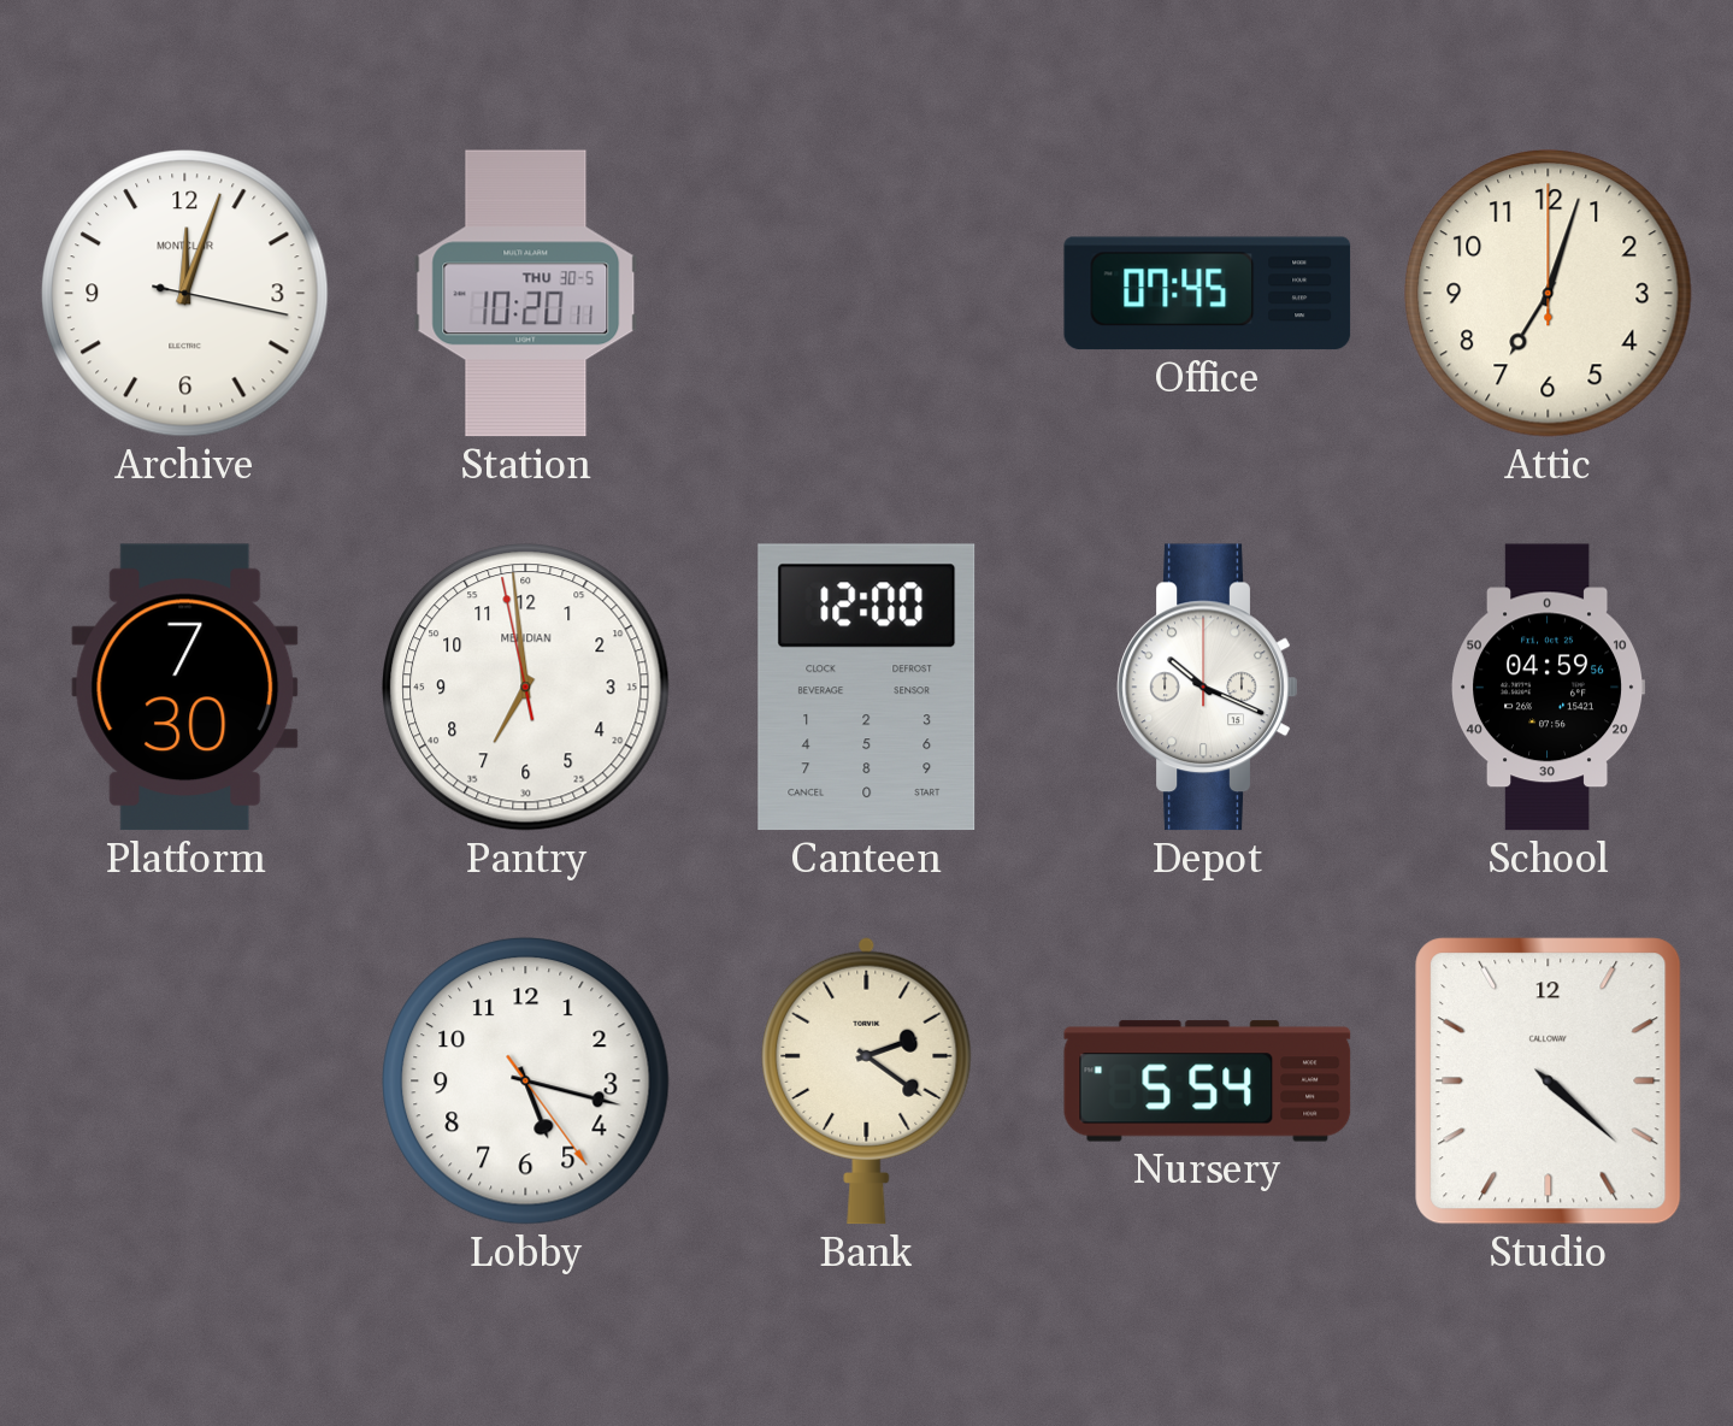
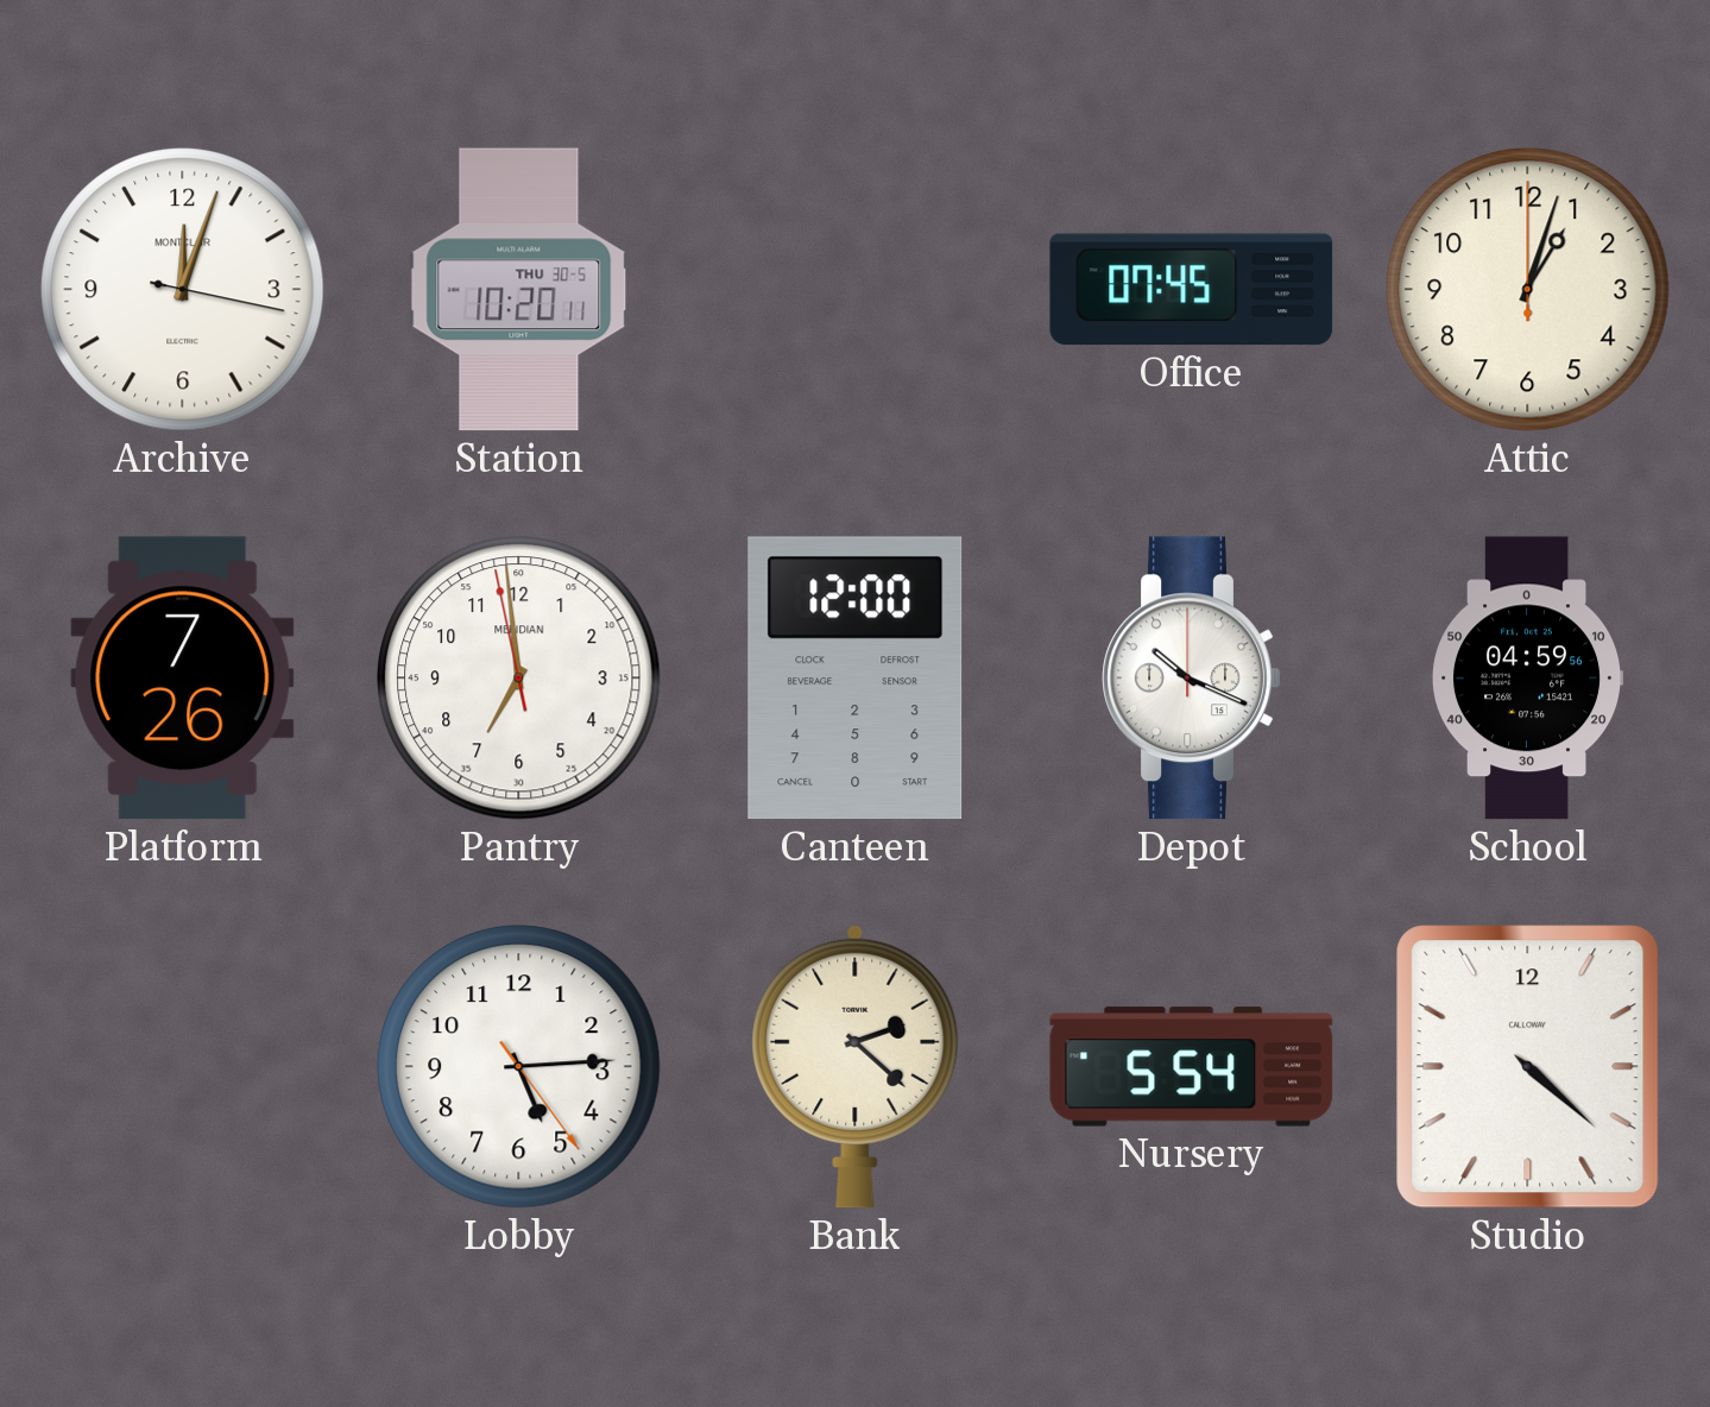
Attic: 7:03 -> 1:03
Platform: 7:30 -> 7:26
Lobby: 5:17 -> 5:14
Bank: 2:21 -> 2:22
